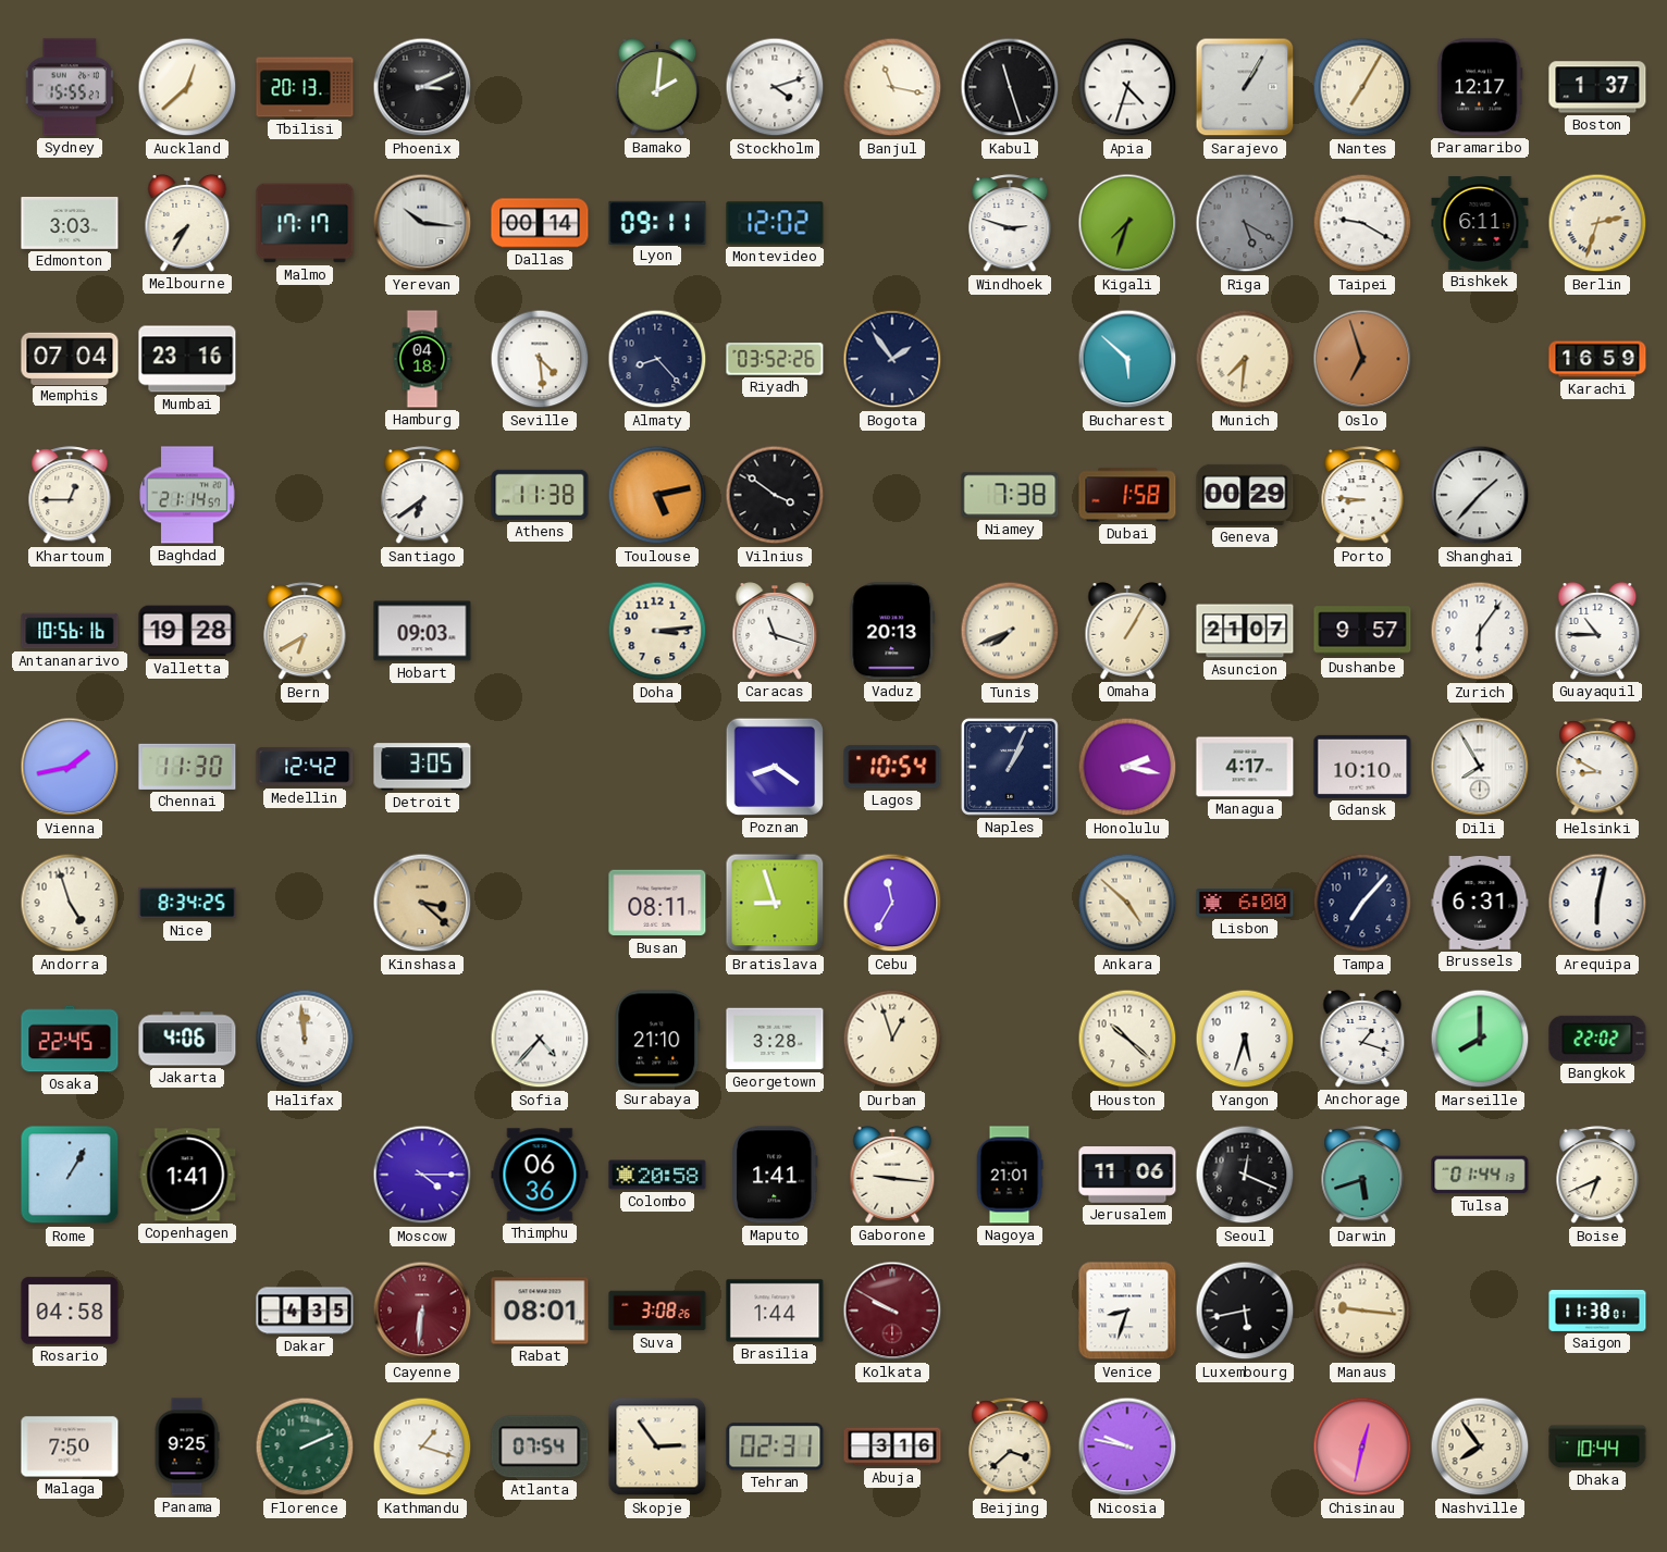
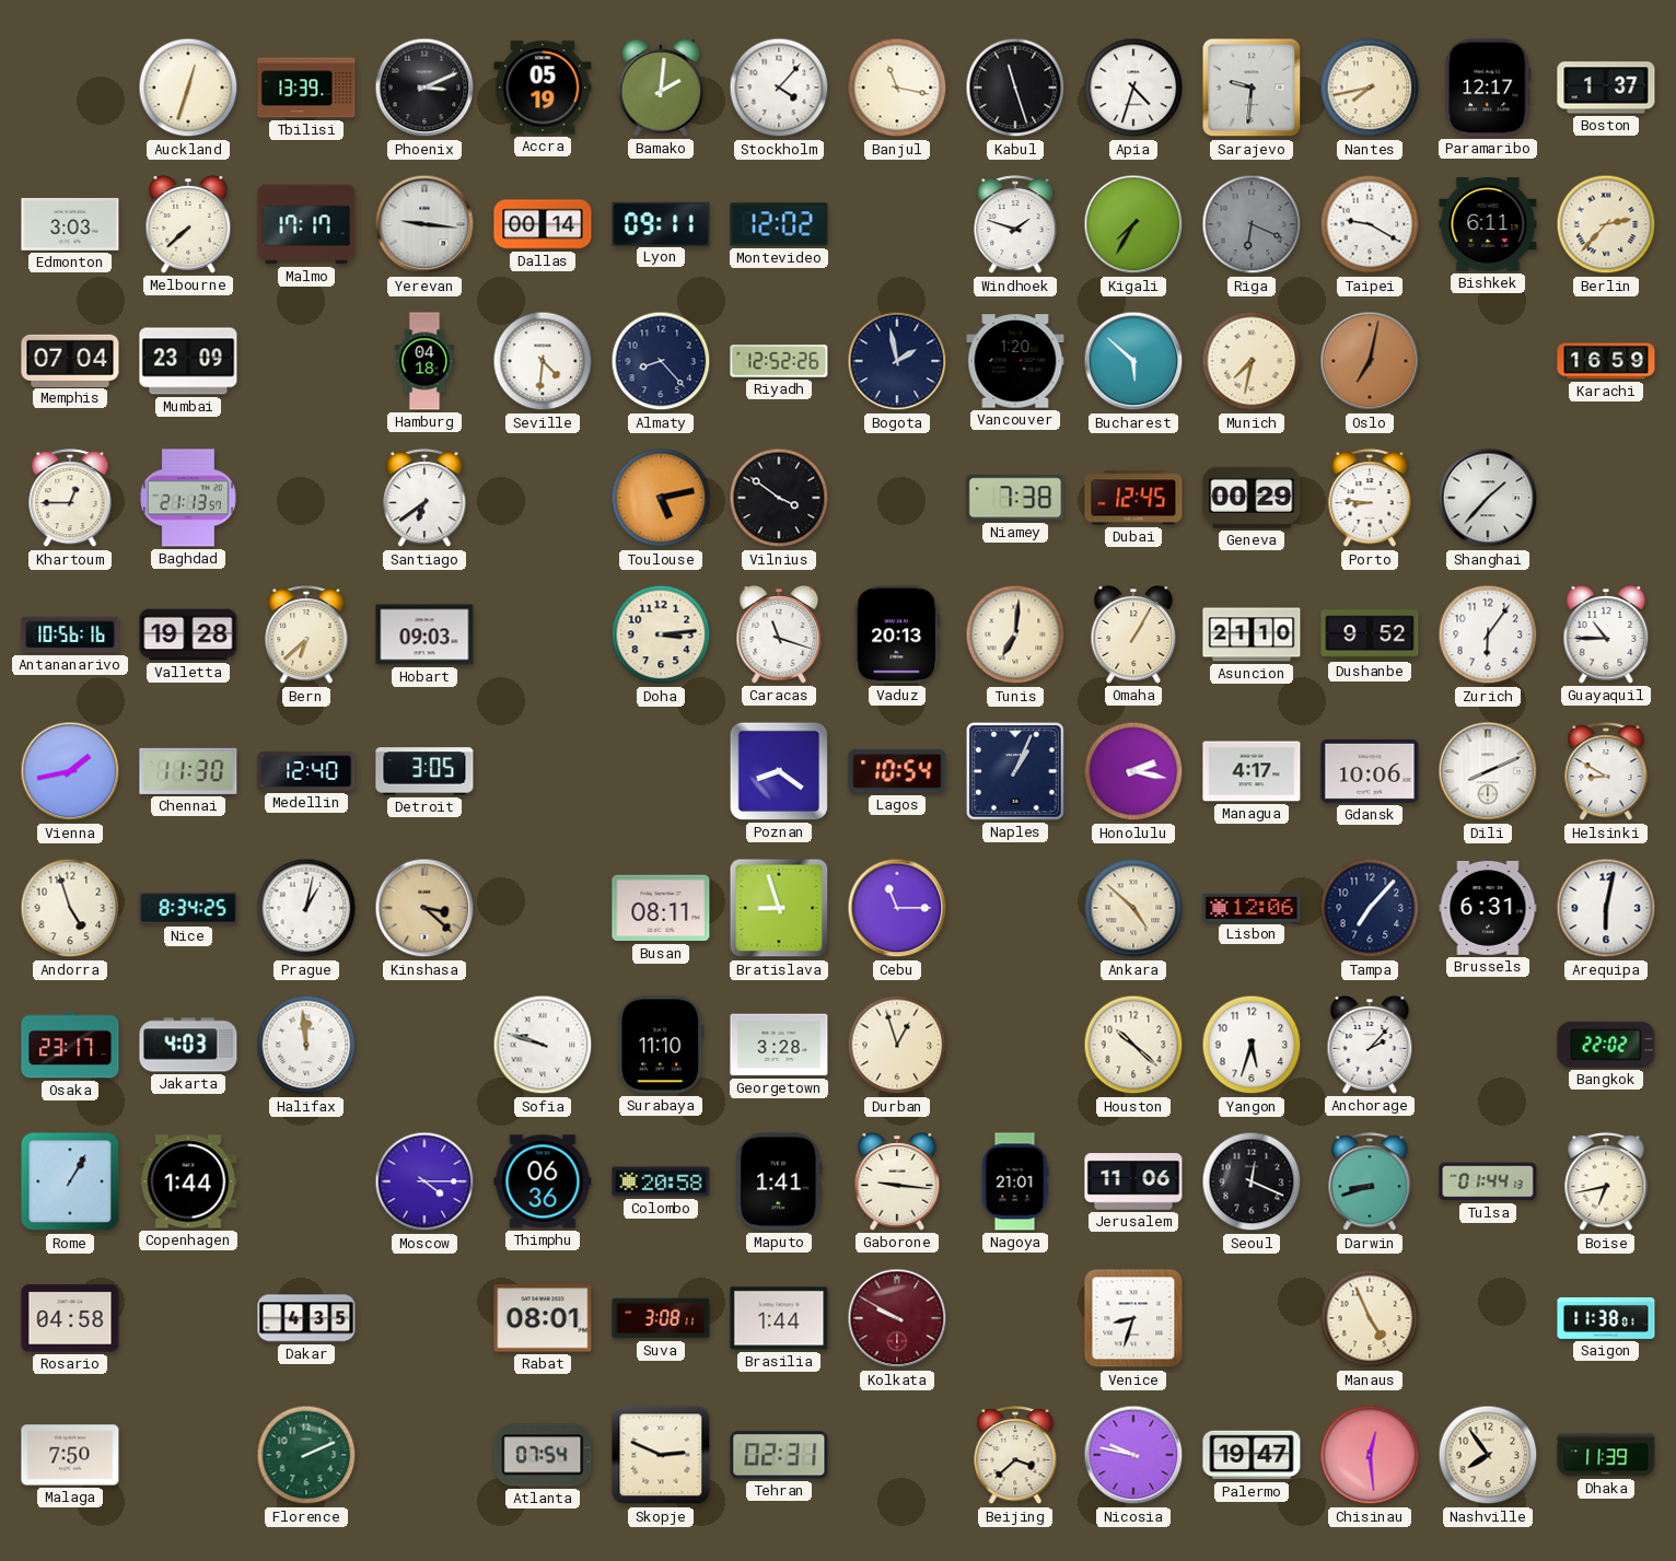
Sydney: 15:55 -> none
Auckland: 12:38 -> 12:33
Tbilisi: 20:13 -> 13:39
Accra: none -> 05:19
Stockholm: 4:12 -> 4:07
Sarajevo: 1:05 -> 9:31
Nantes: 7:05 -> 7:43
Melbourne: 7:35 -> 7:38
Yerevan: 10:16 -> 9:16
Windhoek: 2:48 -> 1:48
Kigali: 7:33 -> 7:35
Riga: 5:20 -> 6:19
Berlin: 2:33 -> 2:37
Mumbai: 23:16 -> 23:09
Seville: 4:29 -> 4:31
Riyadh: 03:52 -> 12:52
Bogota: 1:54 -> 1:58
Vancouver: none -> 1:20
Munich: 7:31 -> 7:32
Oslo: 6:57 -> 7:02
Baghdad: 21:14 -> 21:13
Athens: 11:38 -> none
Dubai: 1:58 -> 12:45
Bern: 6:40 -> 6:38
Tunis: 7:41 -> 7:01
Asuncion: 21:07 -> 21:10
Dushanbe: 9:57 -> 9:52
Medellin: 12:42 -> 12:40
Gdansk: 10:10 -> 10:06
Dili: 7:55 -> 8:11
Prague: none -> 1:02
Cebu: 11:35 -> 11:15
Lisbon: 6:00 -> 12:06
Osaka: 22:45 -> 23:17
Jakarta: 4:06 -> 4:03
Sofia: 4:37 -> 9:48
Surabaya: 21:10 -> 11:10
Anchorage: 1:18 -> 2:07
Marseille: 8:00 -> none
Copenhagen: 1:41 -> 1:44
Darwin: 5:42 -> 8:42
Boise: 6:41 -> 6:43
Cayenne: 6:31 -> none
Suva: 3:08:26 -> 3:08:11
Luxembourg: 5:43 -> none
Manaus: 9:16 -> 4:56
Panama: 9:25 -> none
Kathmandu: 1:18 -> none
Skopje: 2:54 -> 2:49
Abuja: 3:16 -> none
Palermo: none -> 19:47
Chisinau: 12:32 -> 12:29
Dhaka: 10:44 -> 11:39
